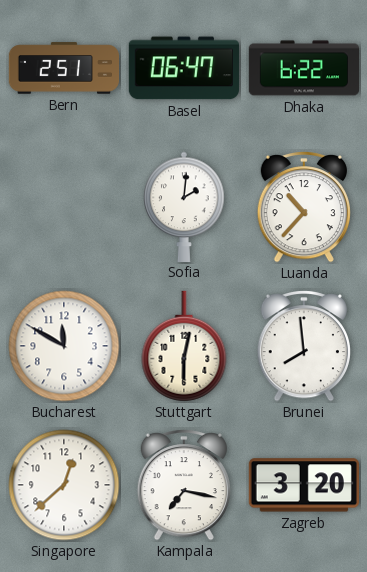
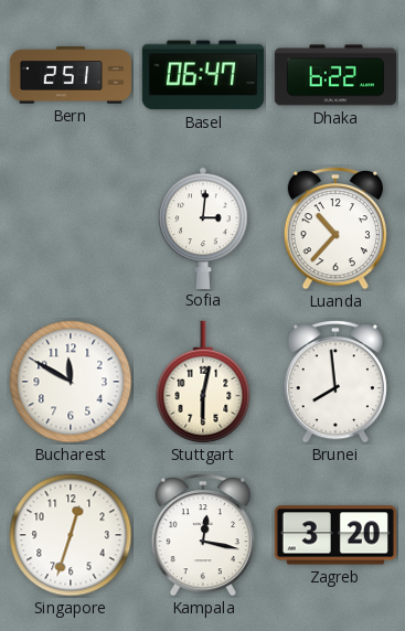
Sofia: 2:01 -> 3:01
Singapore: 12:38 -> 12:33
Kampala: 7:17 -> 12:17
